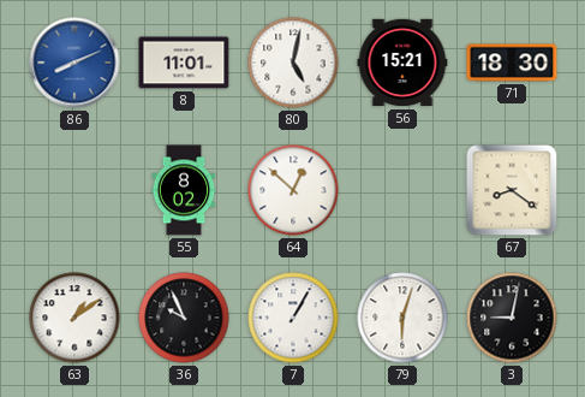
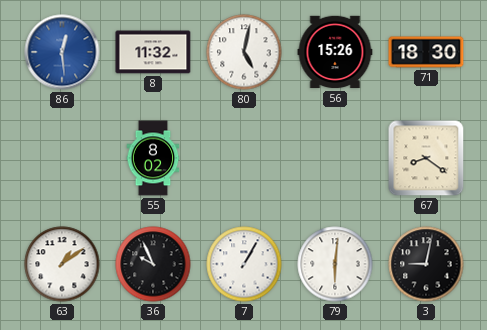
86: 8:11 -> 12:29
8: 11:01 -> 11:32
56: 15:21 -> 15:26
64: 12:52 -> none
79: 6:03 -> 6:01
